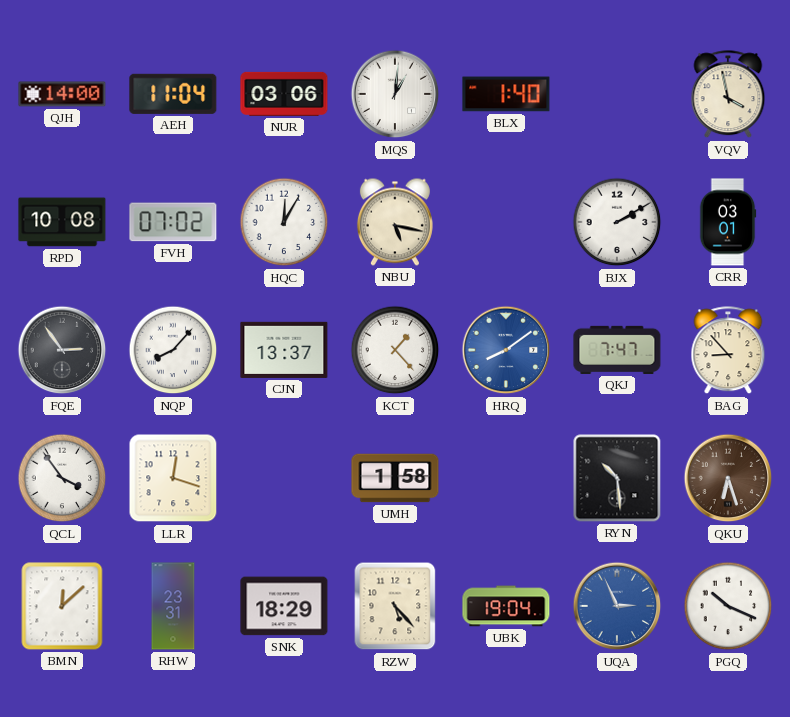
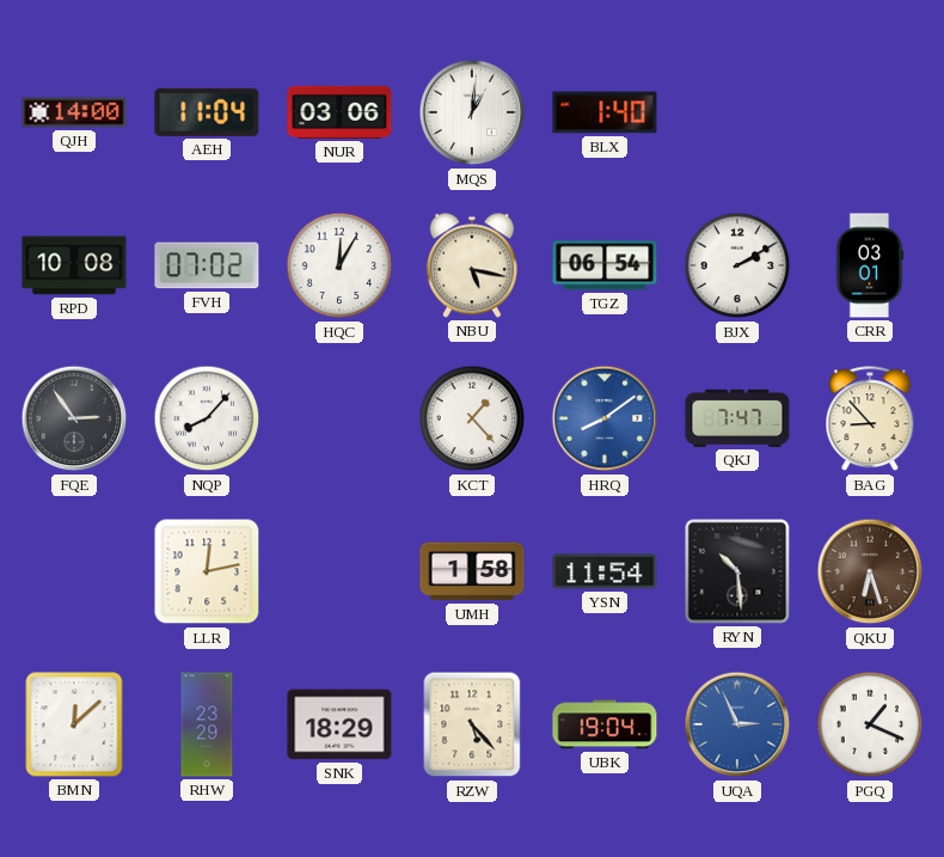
VQV: 3:58 -> none
TGZ: none -> 06:54
CJN: 13:37 -> none
QCL: 3:54 -> none
LLR: 12:18 -> 12:13
YSN: none -> 11:54
RHW: 23:31 -> 23:29
PGQ: 10:19 -> 1:19
